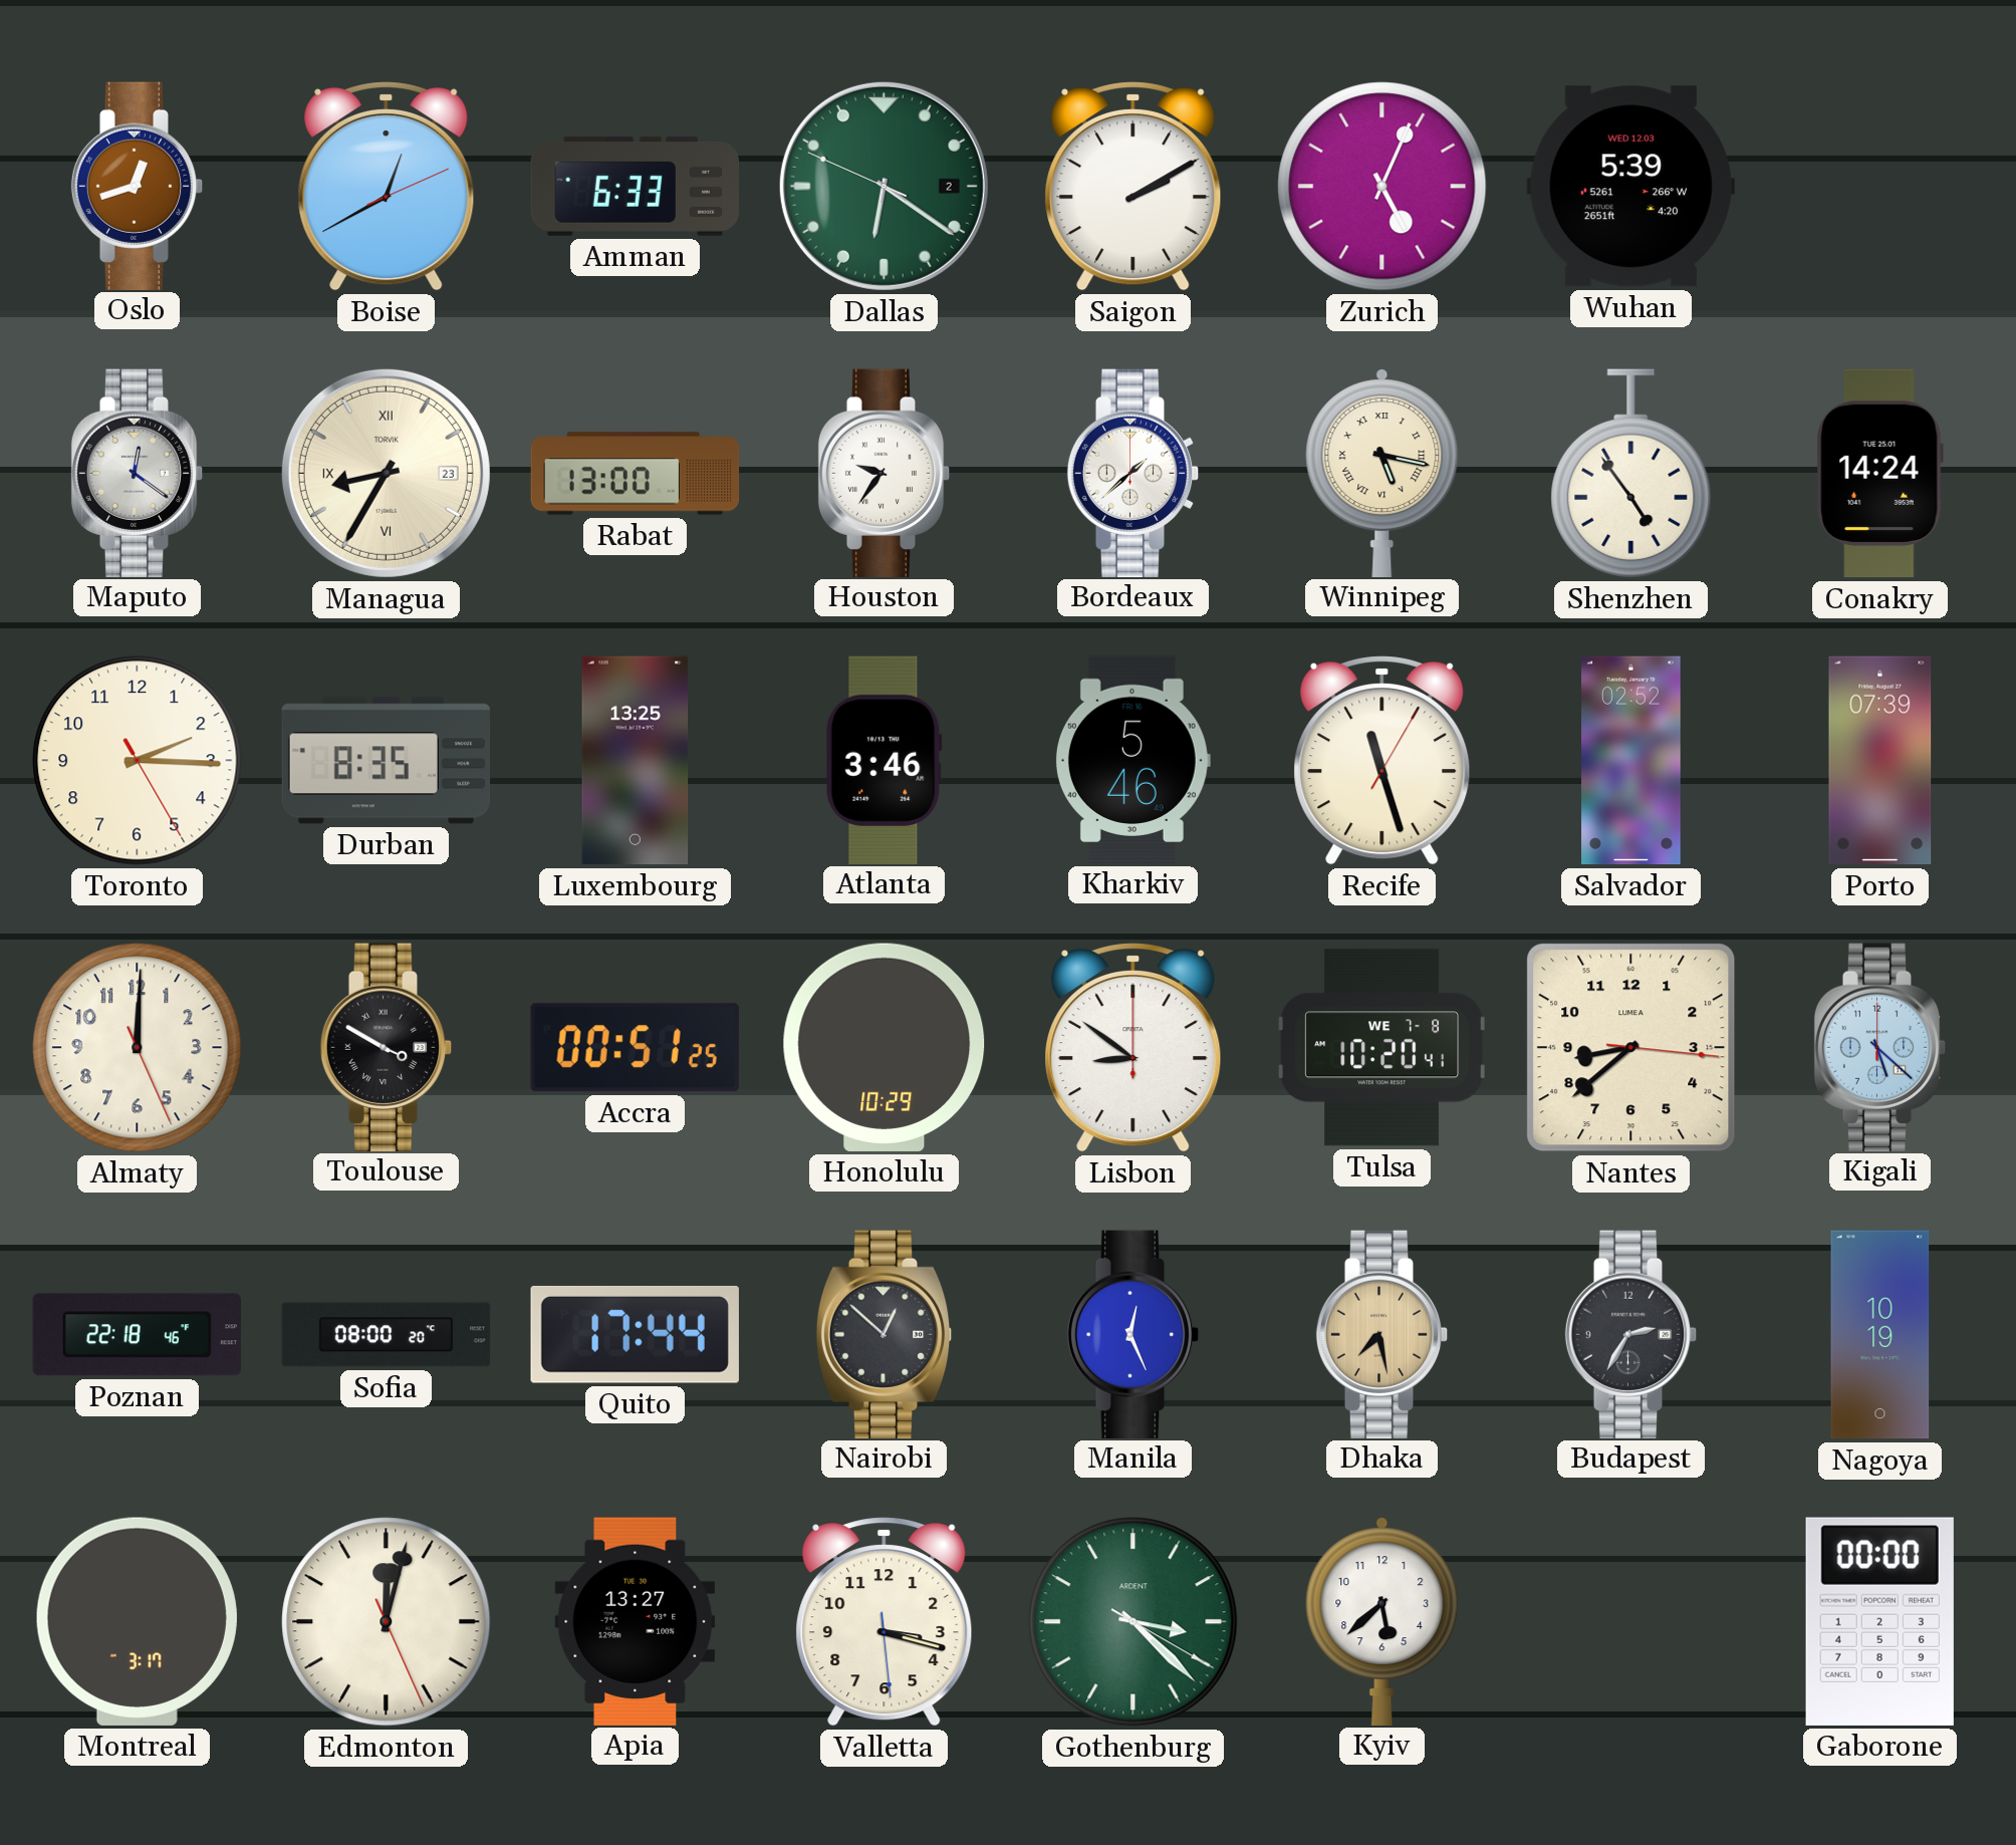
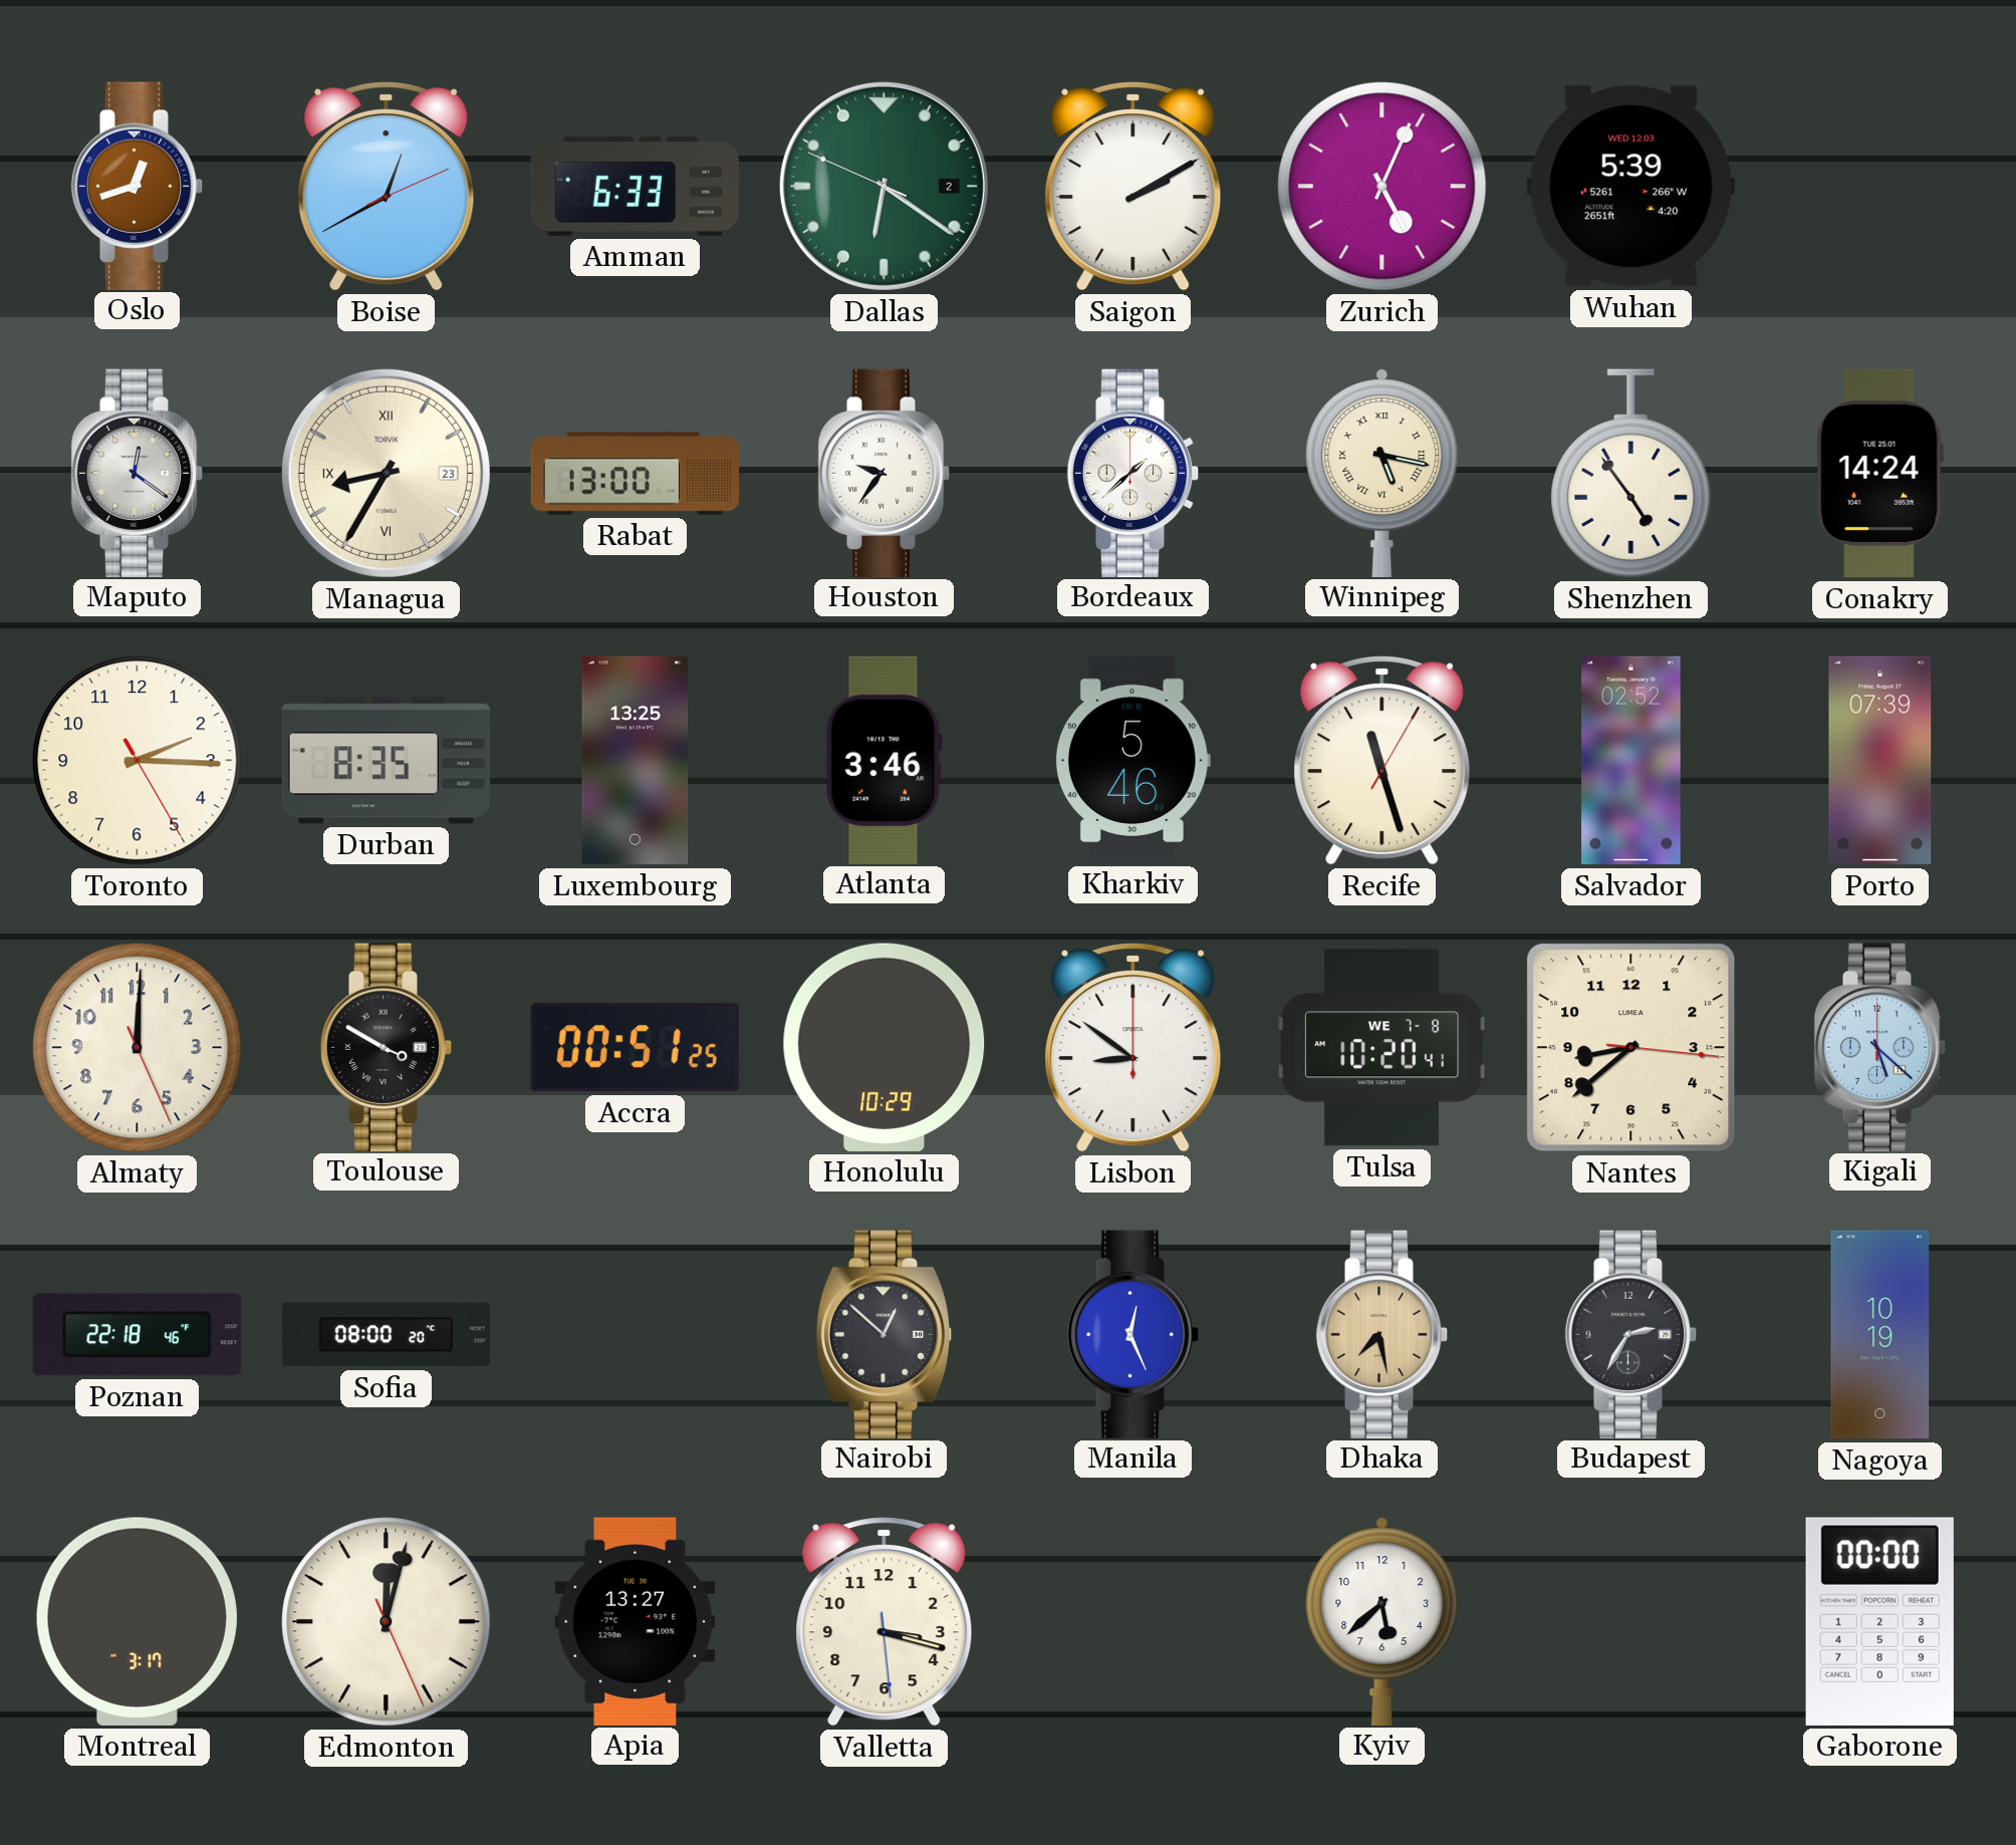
Quito: 17:44 -> none
Gothenburg: 3:22 -> none
